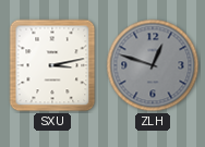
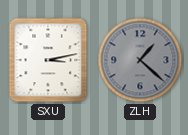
ZLH: 12:48 -> 1:22
